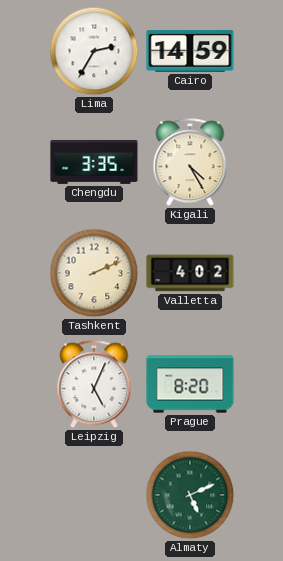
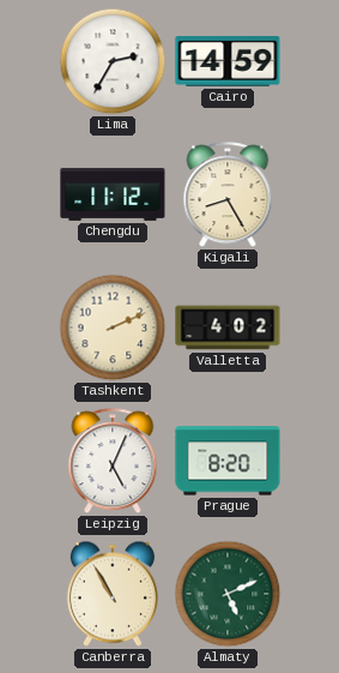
Chengdu: 3:35 -> 11:12
Kigali: 4:25 -> 8:25
Canberra: none -> 10:55
